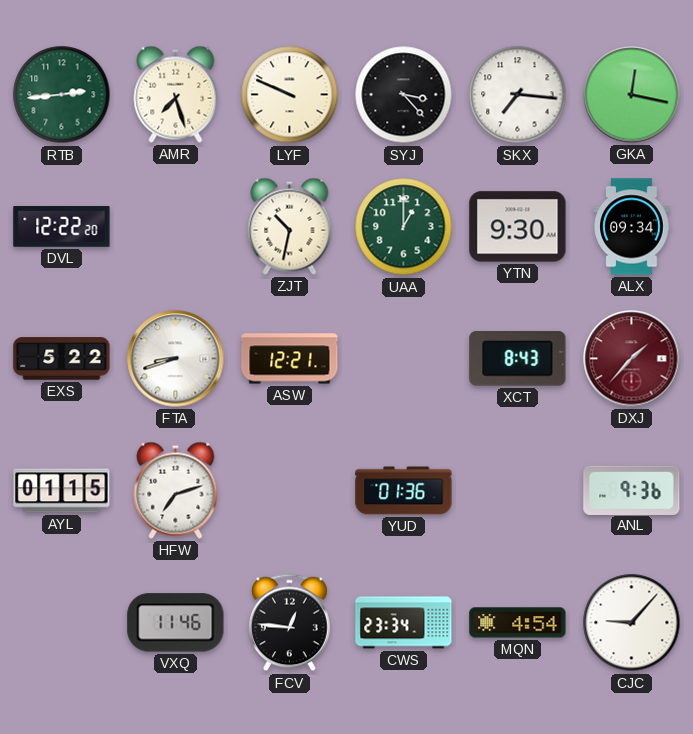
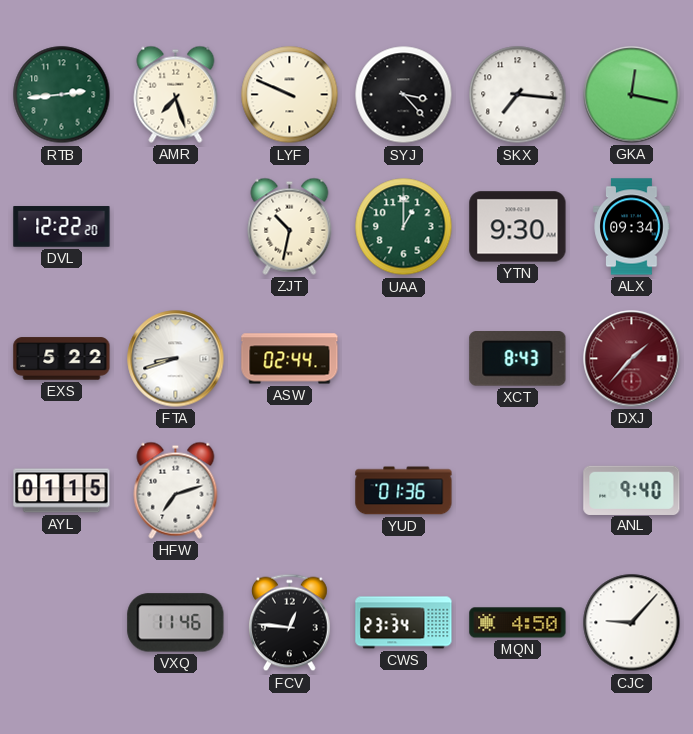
ASW: 12:21 -> 02:44
ANL: 9:36 -> 9:40
MQN: 4:54 -> 4:50
